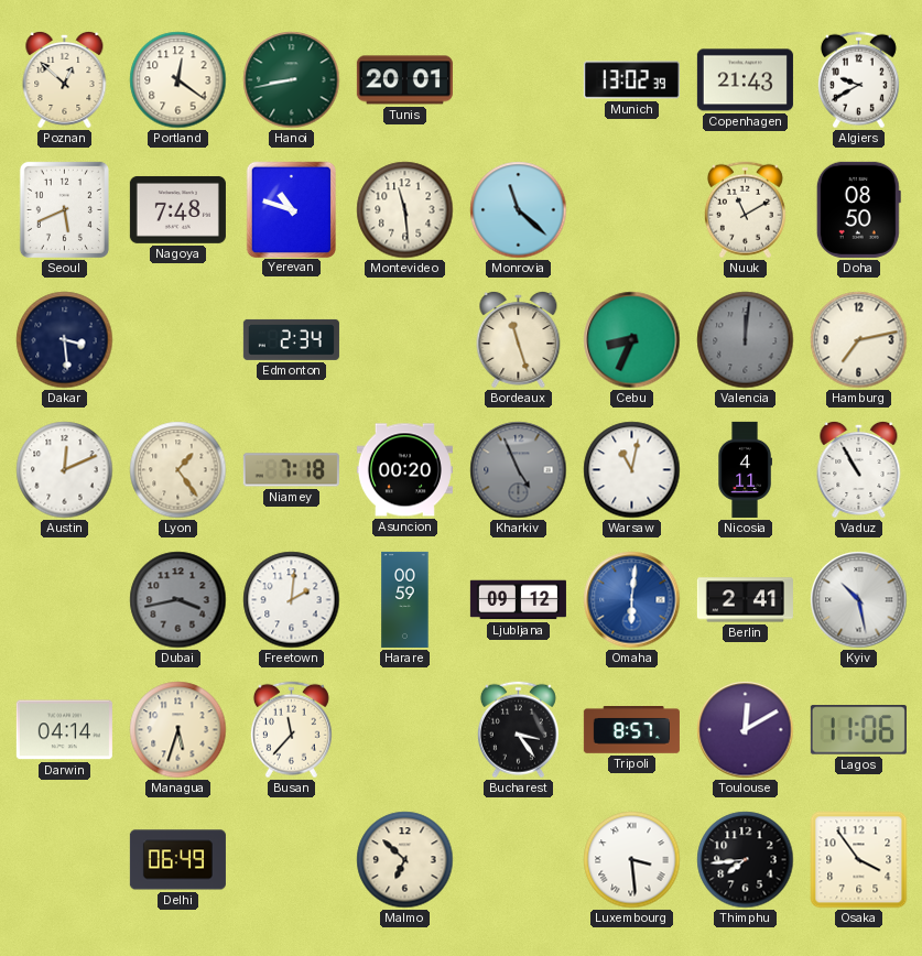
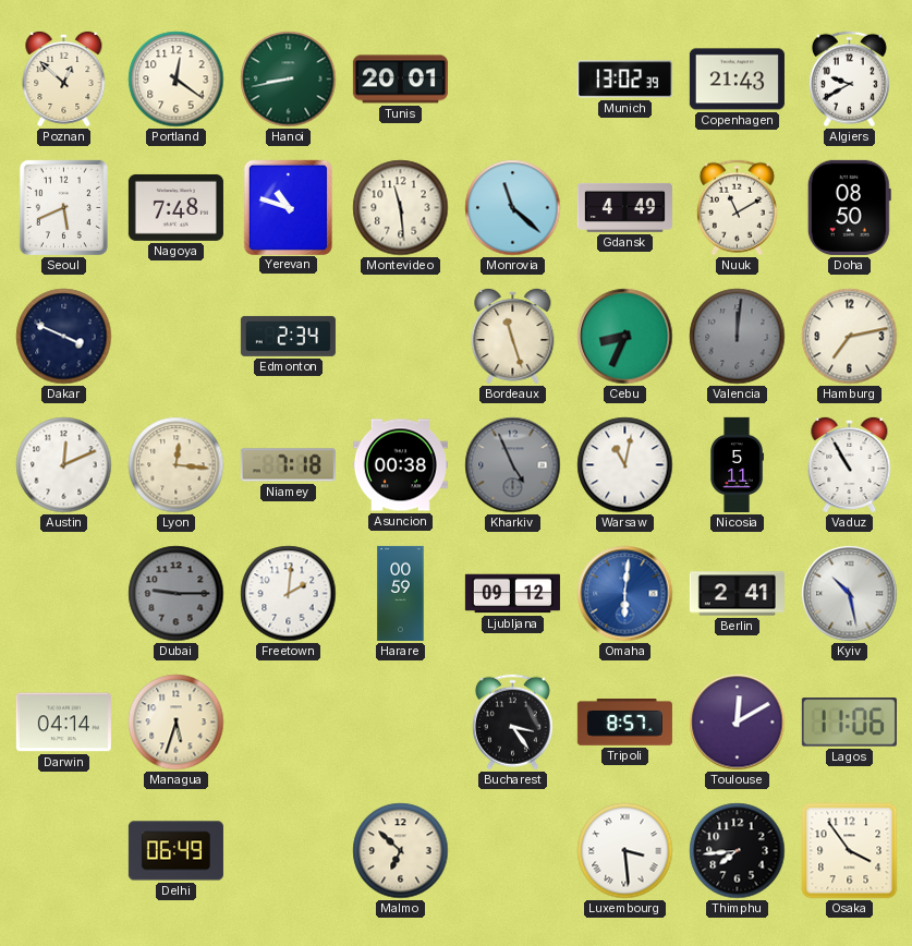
Gdansk: none -> 4:49
Dakar: 3:29 -> 3:49
Lyon: 1:24 -> 12:16
Asuncion: 00:20 -> 00:38
Nicosia: 4:11 -> 5:11
Dubai: 3:43 -> 9:15
Busan: 11:37 -> none
